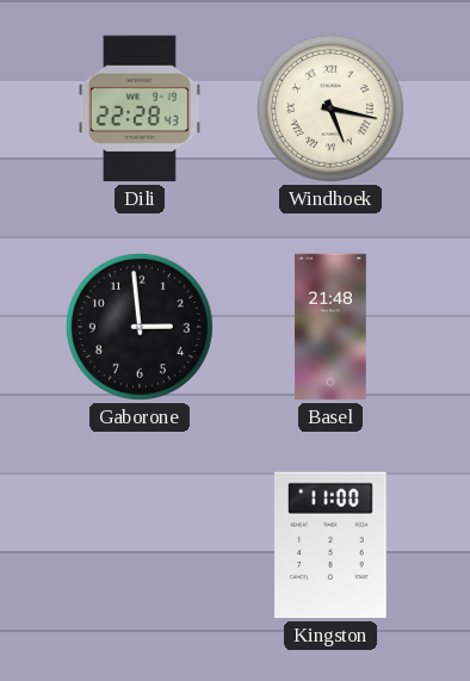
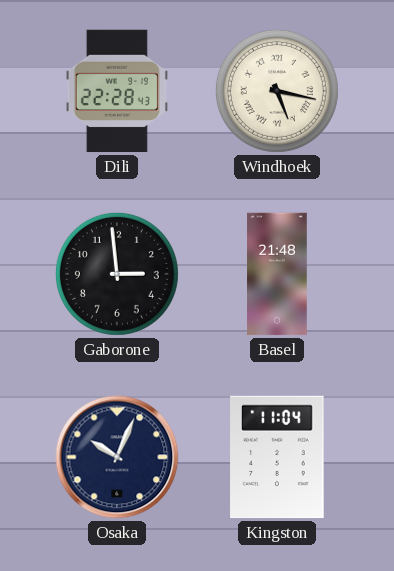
Osaka: none -> 10:04
Kingston: 11:00 -> 11:04
